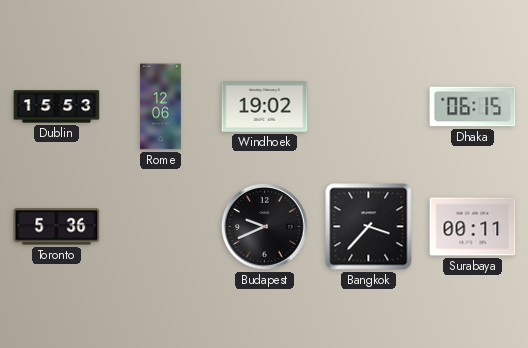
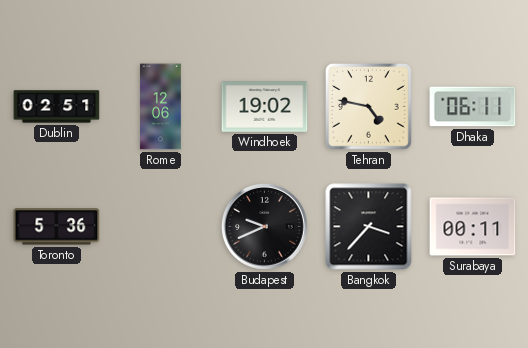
Dublin: 15:53 -> 02:51
Tehran: none -> 4:47
Dhaka: 06:15 -> 06:11
